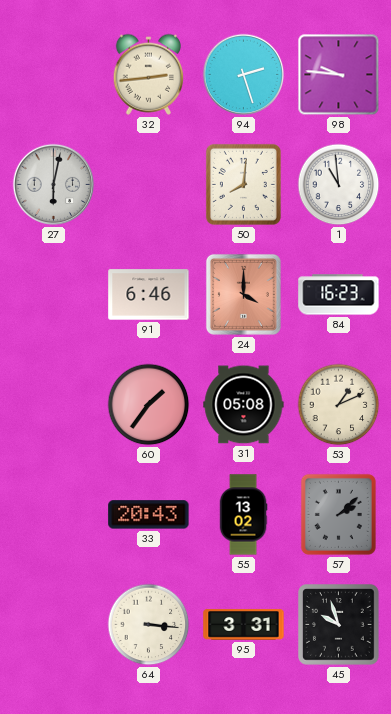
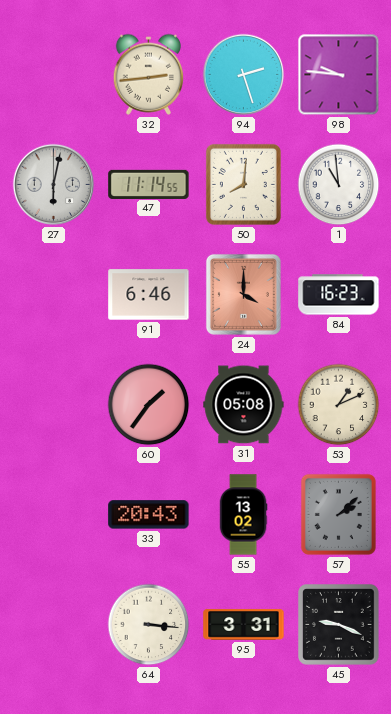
47: none -> 11:14
45: 9:57 -> 9:19
